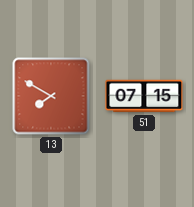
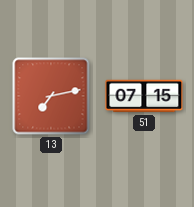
13: 7:50 -> 7:13
